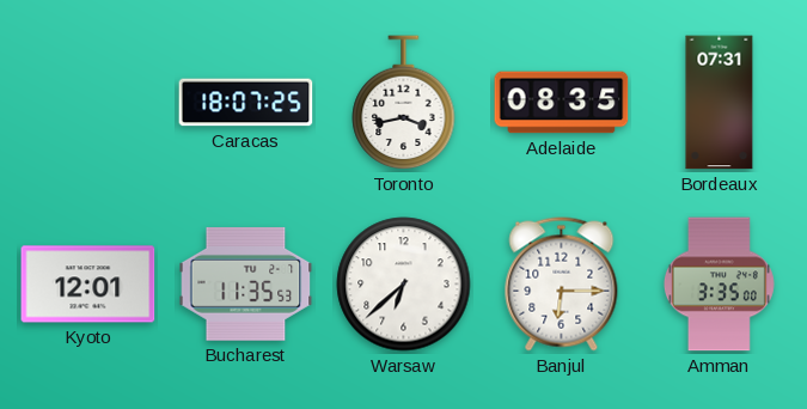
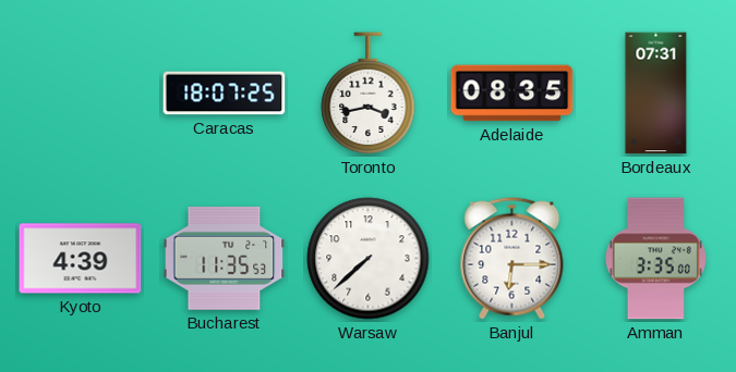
Kyoto: 12:01 -> 4:39
Warsaw: 6:38 -> 7:38
